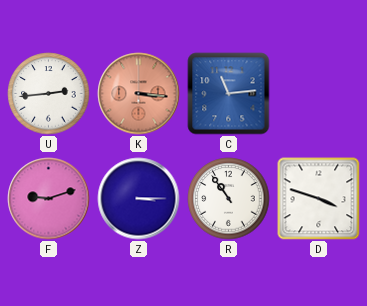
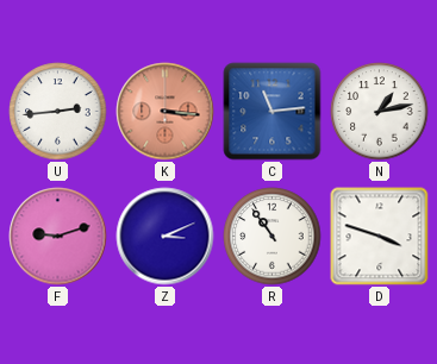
N: none -> 1:13
Z: 3:15 -> 3:11
